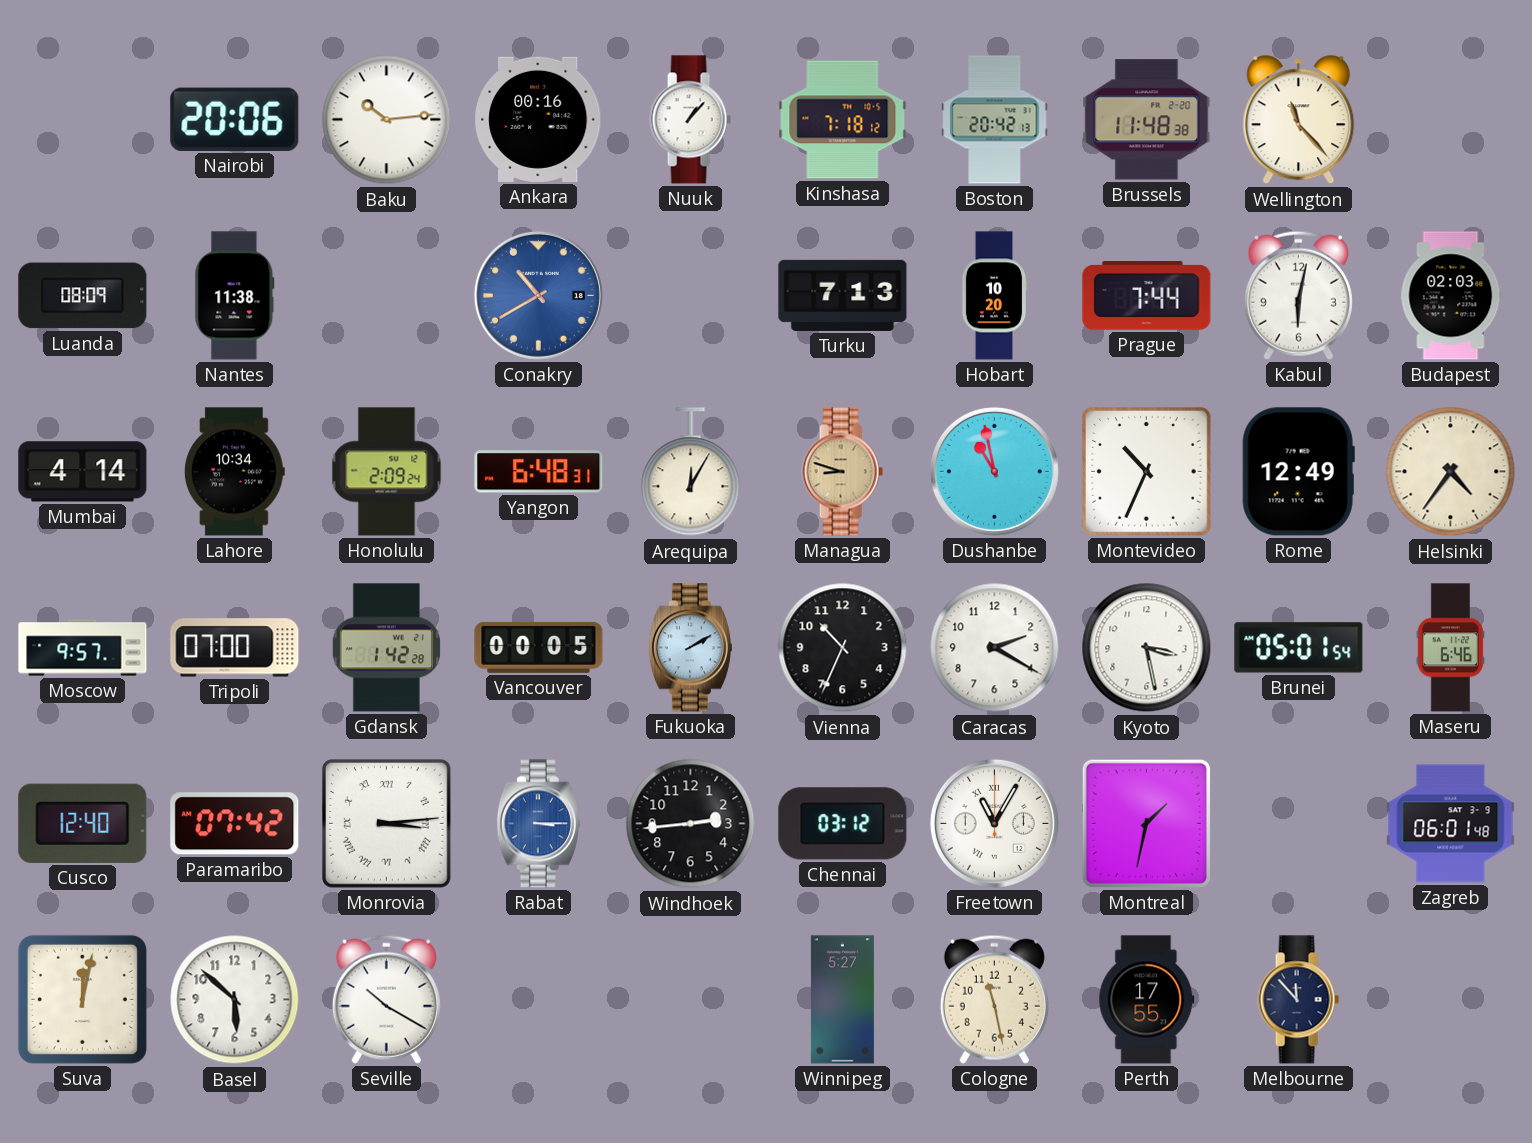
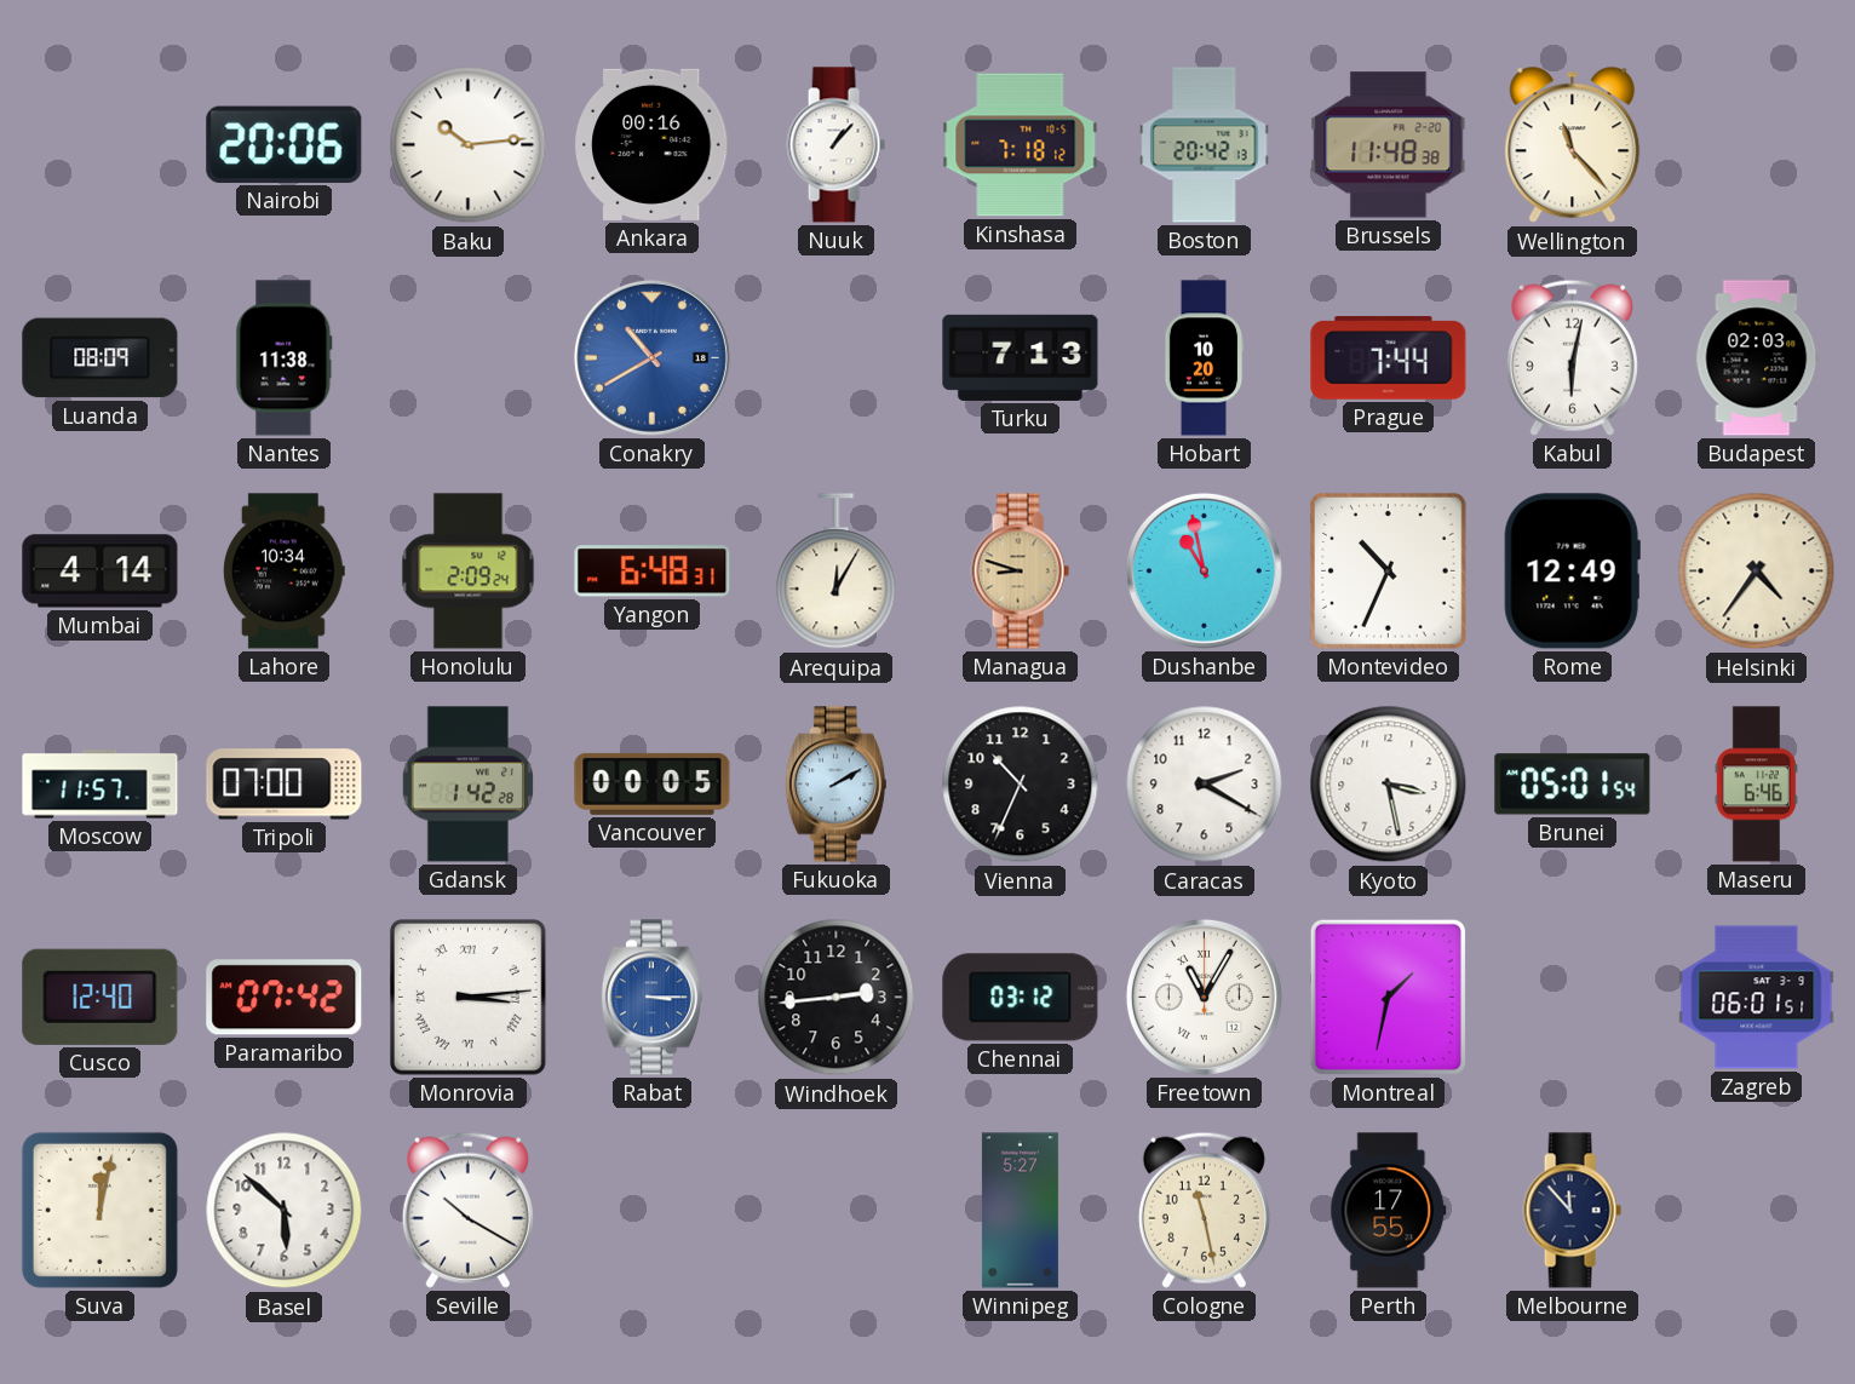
Moscow: 9:57 -> 11:57
Zagreb: 06:01:48 -> 06:01:51
